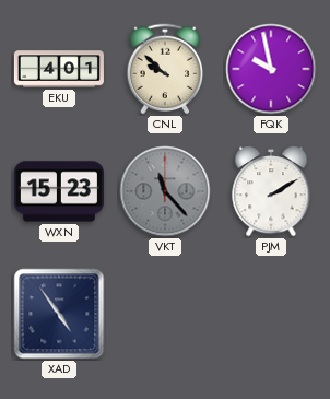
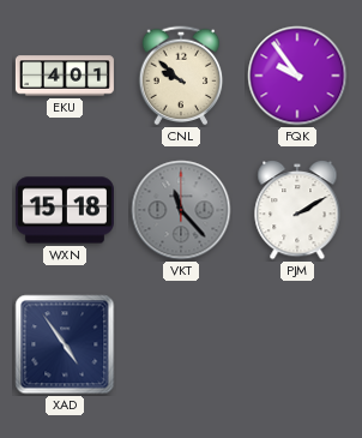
FQK: 9:58 -> 9:54
WXN: 15:23 -> 15:18
